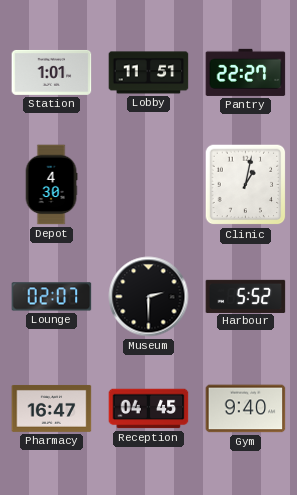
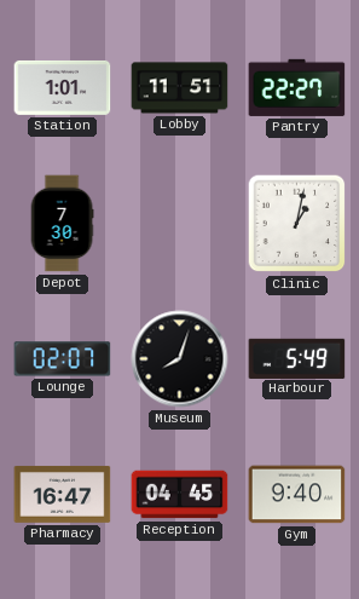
Depot: 4:30 -> 7:30
Museum: 2:30 -> 8:03
Harbour: 5:52 -> 5:49
